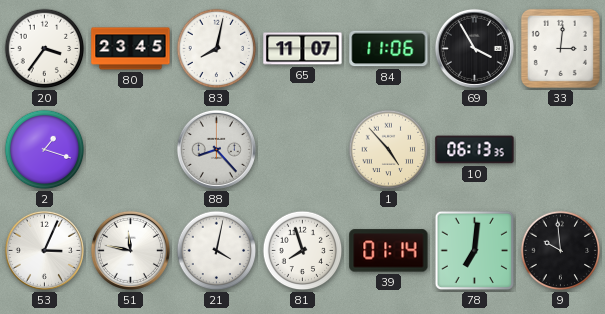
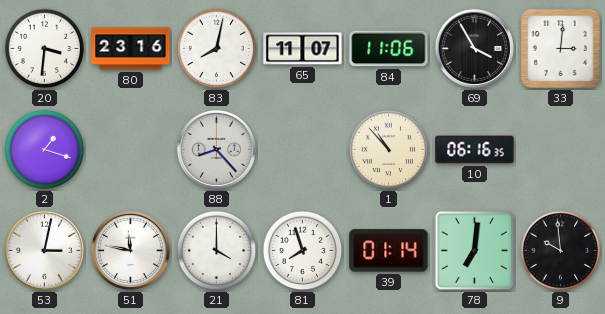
20: 3:36 -> 3:31
80: 23:45 -> 23:16
1: 4:53 -> 10:53
10: 06:13 -> 06:16
53: 3:04 -> 3:02
21: 4:02 -> 4:00
